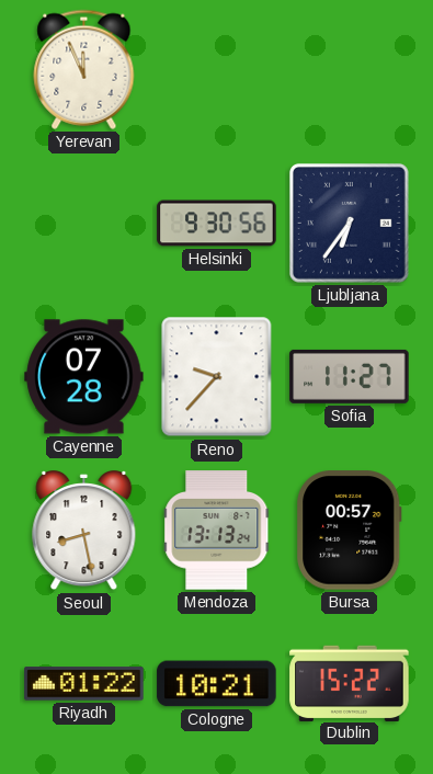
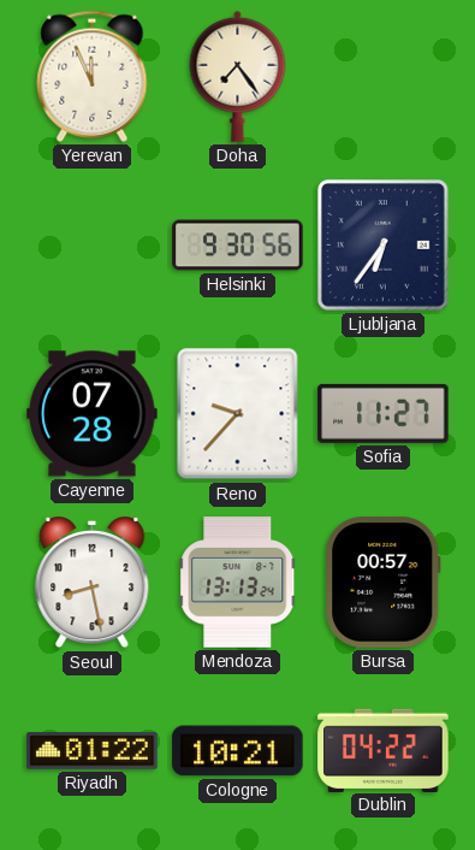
Doha: none -> 7:24
Dublin: 15:22 -> 04:22
